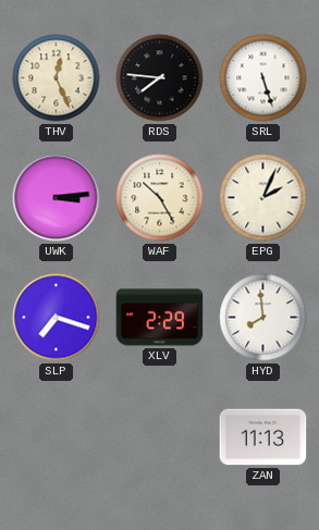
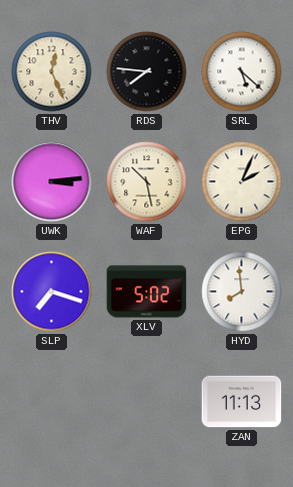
SRL: 5:27 -> 5:22
WAF: 10:25 -> 10:28
XLV: 2:29 -> 5:02
